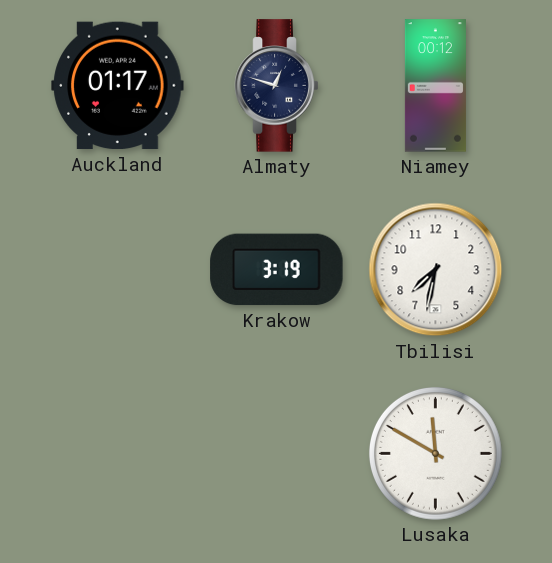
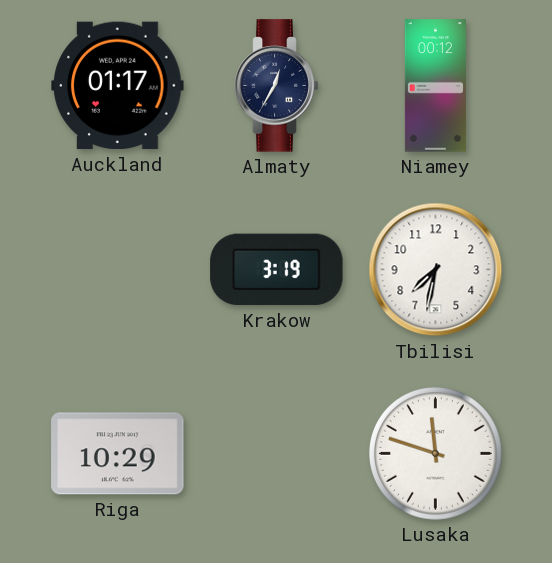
Almaty: 12:48 -> 12:35
Riga: none -> 10:29
Lusaka: 11:50 -> 11:48
